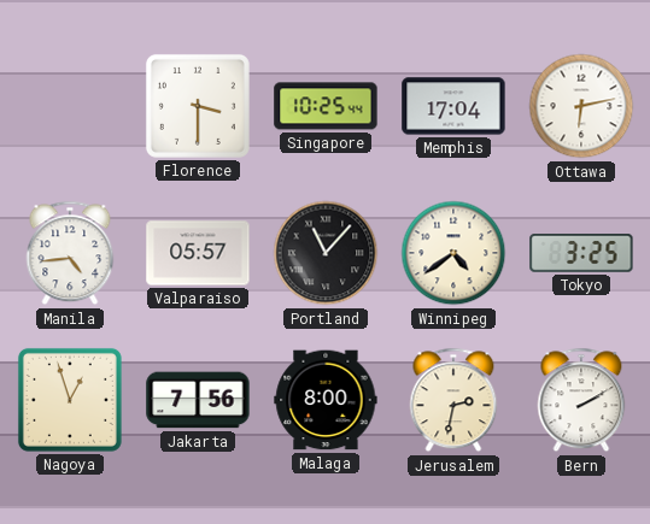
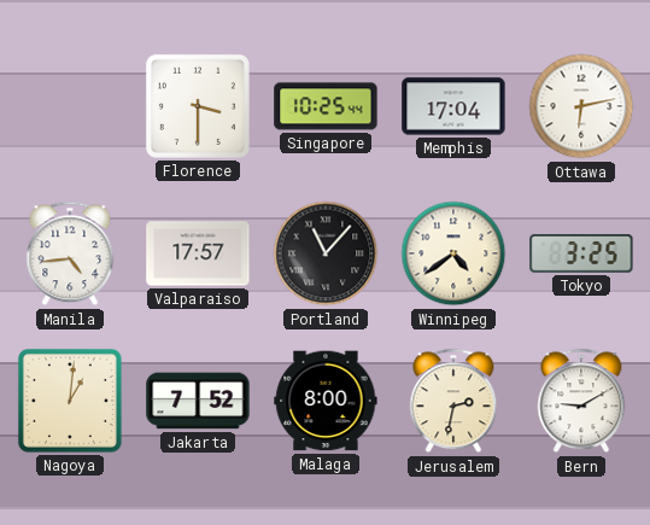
Valparaiso: 05:57 -> 17:57
Nagoya: 12:57 -> 1:01
Jakarta: 7:56 -> 7:52
Bern: 2:10 -> 9:10
